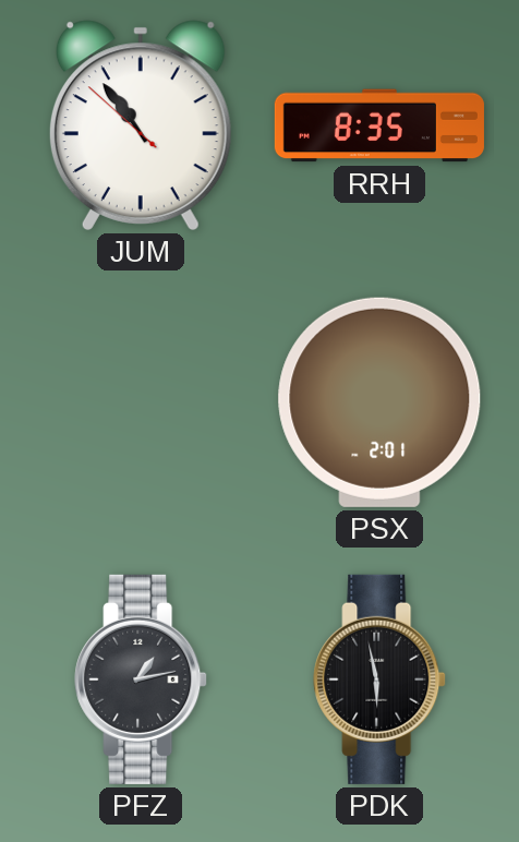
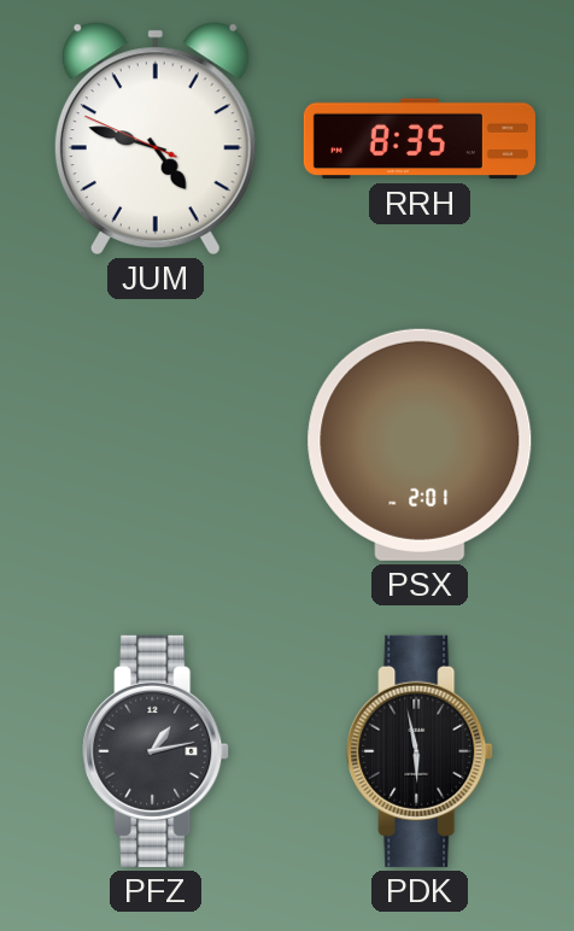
JUM: 10:53 -> 4:47
